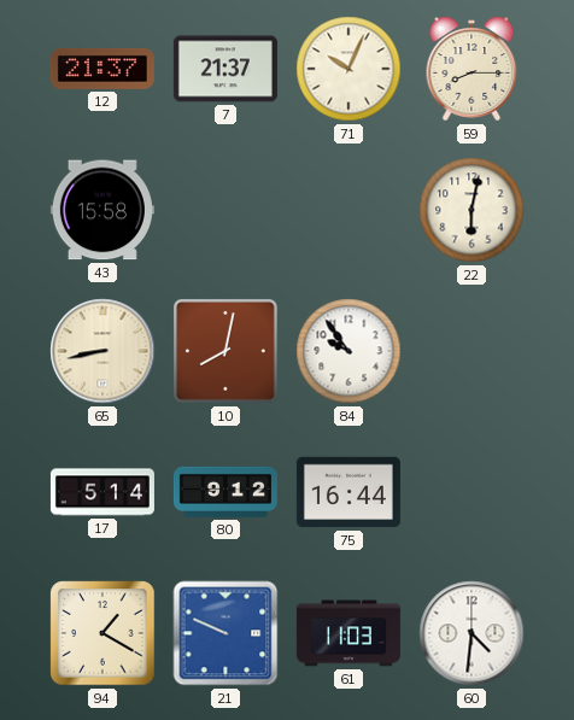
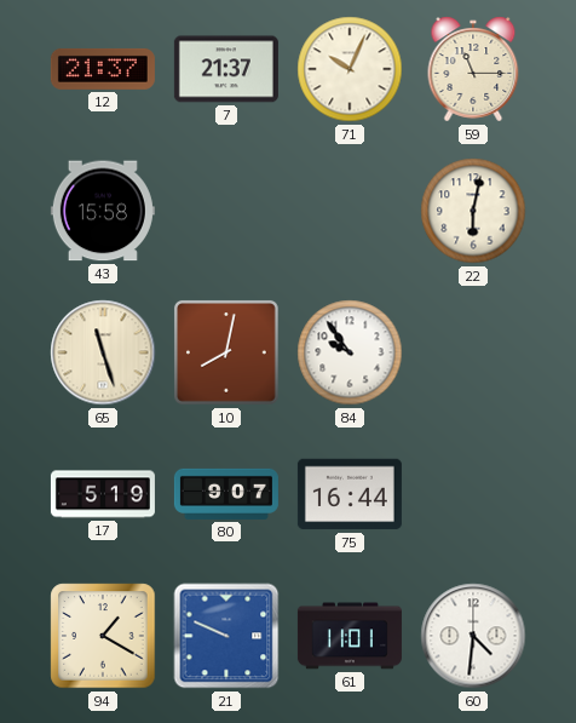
59: 8:15 -> 11:15
65: 8:43 -> 11:27
17: 5:14 -> 5:19
80: 9:12 -> 9:07
61: 11:03 -> 11:01
